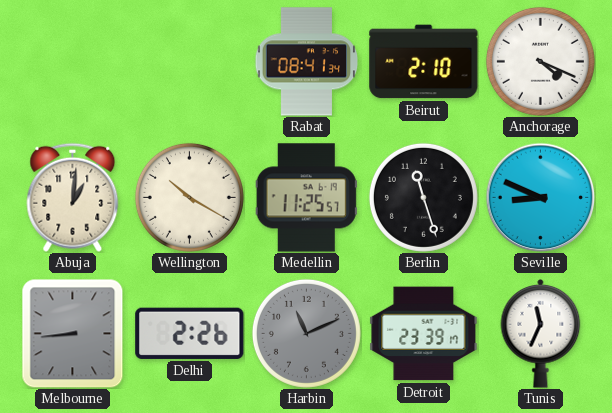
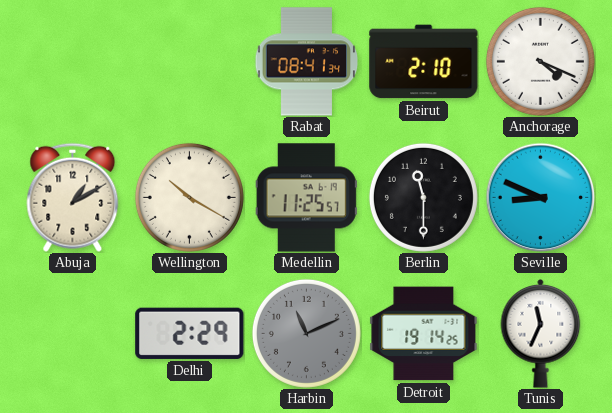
Abuja: 1:01 -> 1:10
Berlin: 11:27 -> 11:30
Melbourne: 8:44 -> none
Delhi: 2:26 -> 2:29
Detroit: 23:39 -> 19:14
